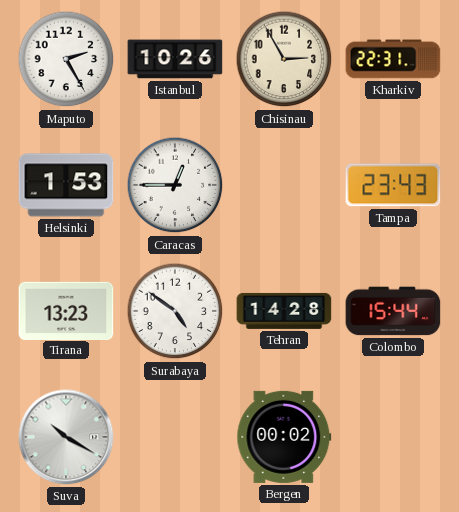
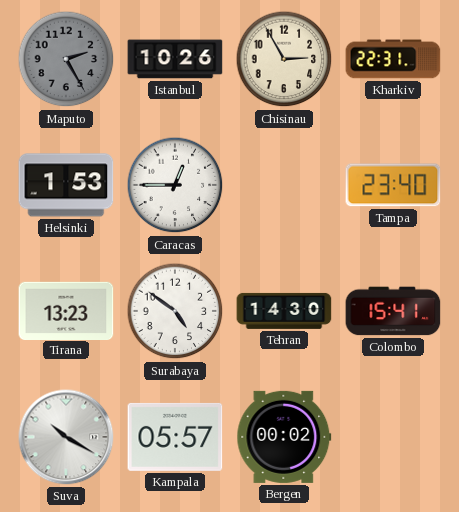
Maputo dial: white -> grey
Tampa: 23:43 -> 23:40
Tehran: 14:28 -> 14:30
Colombo: 15:44 -> 15:41
Kampala: none -> 05:57
